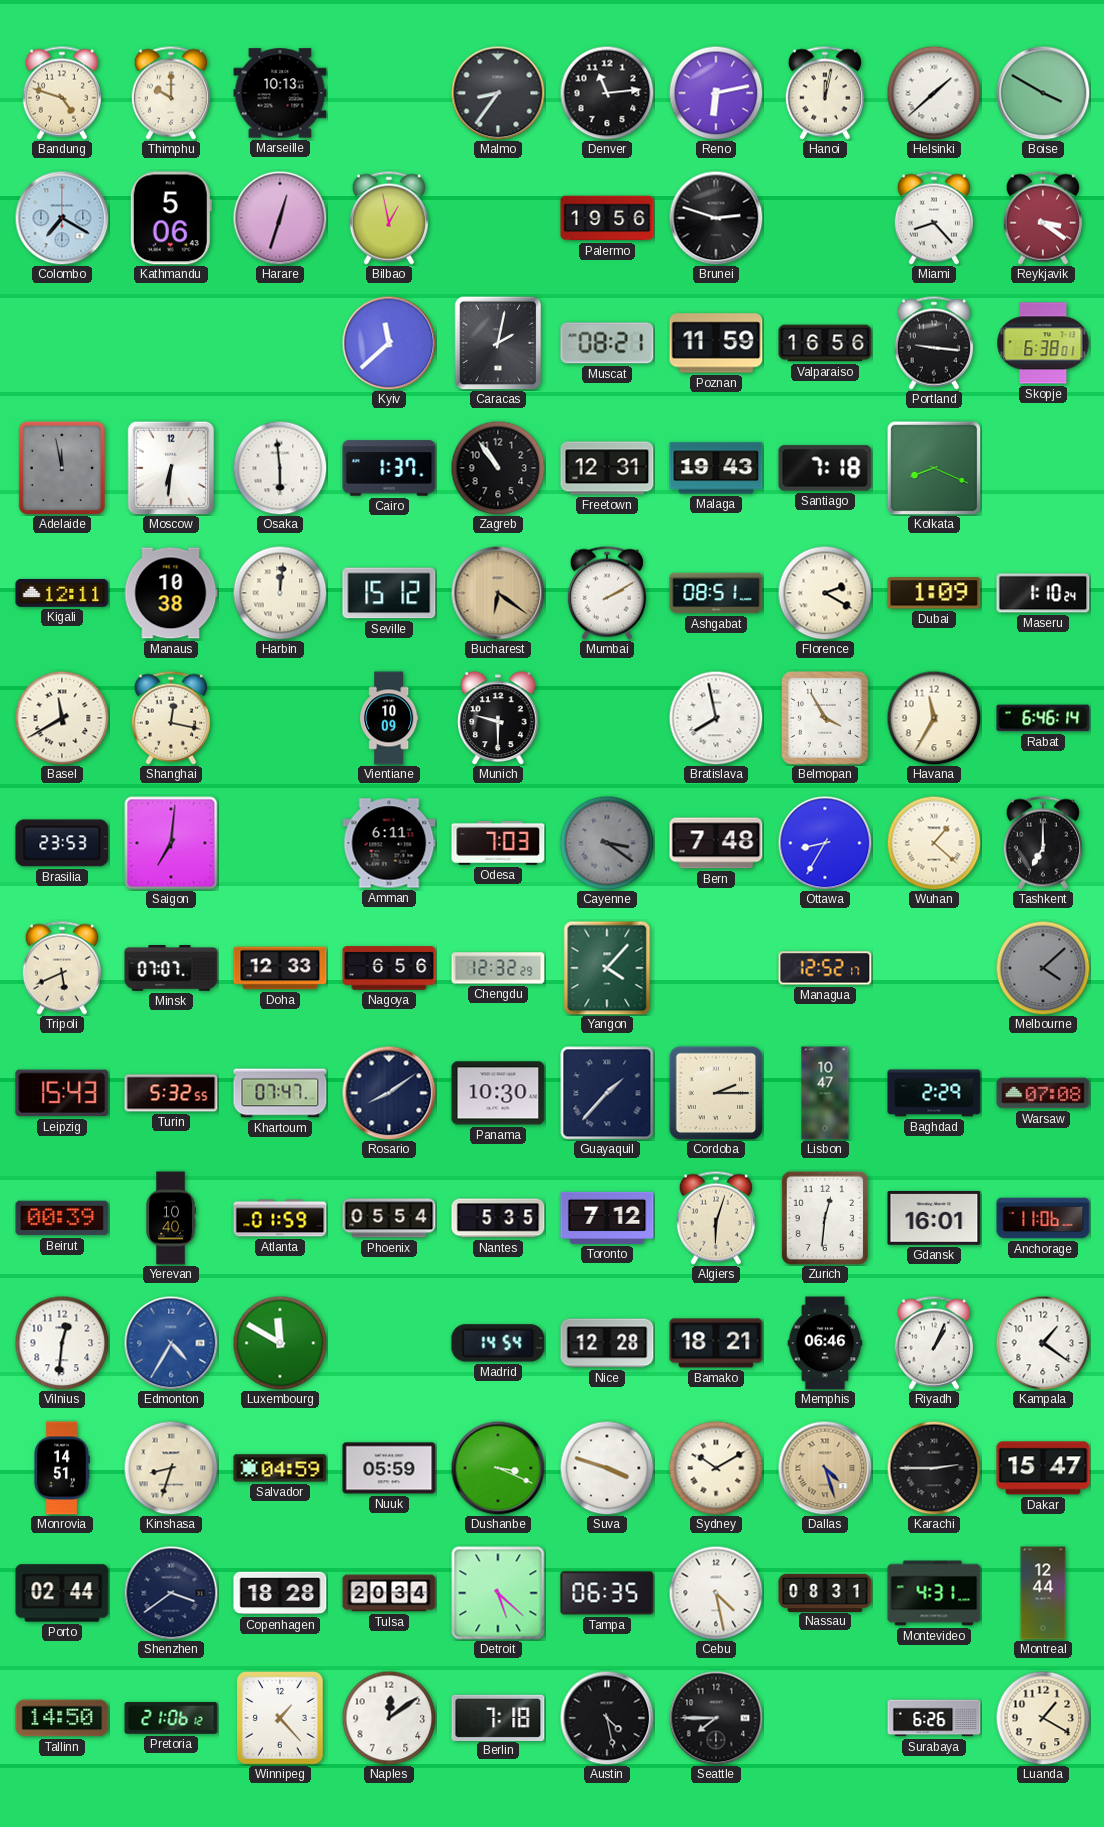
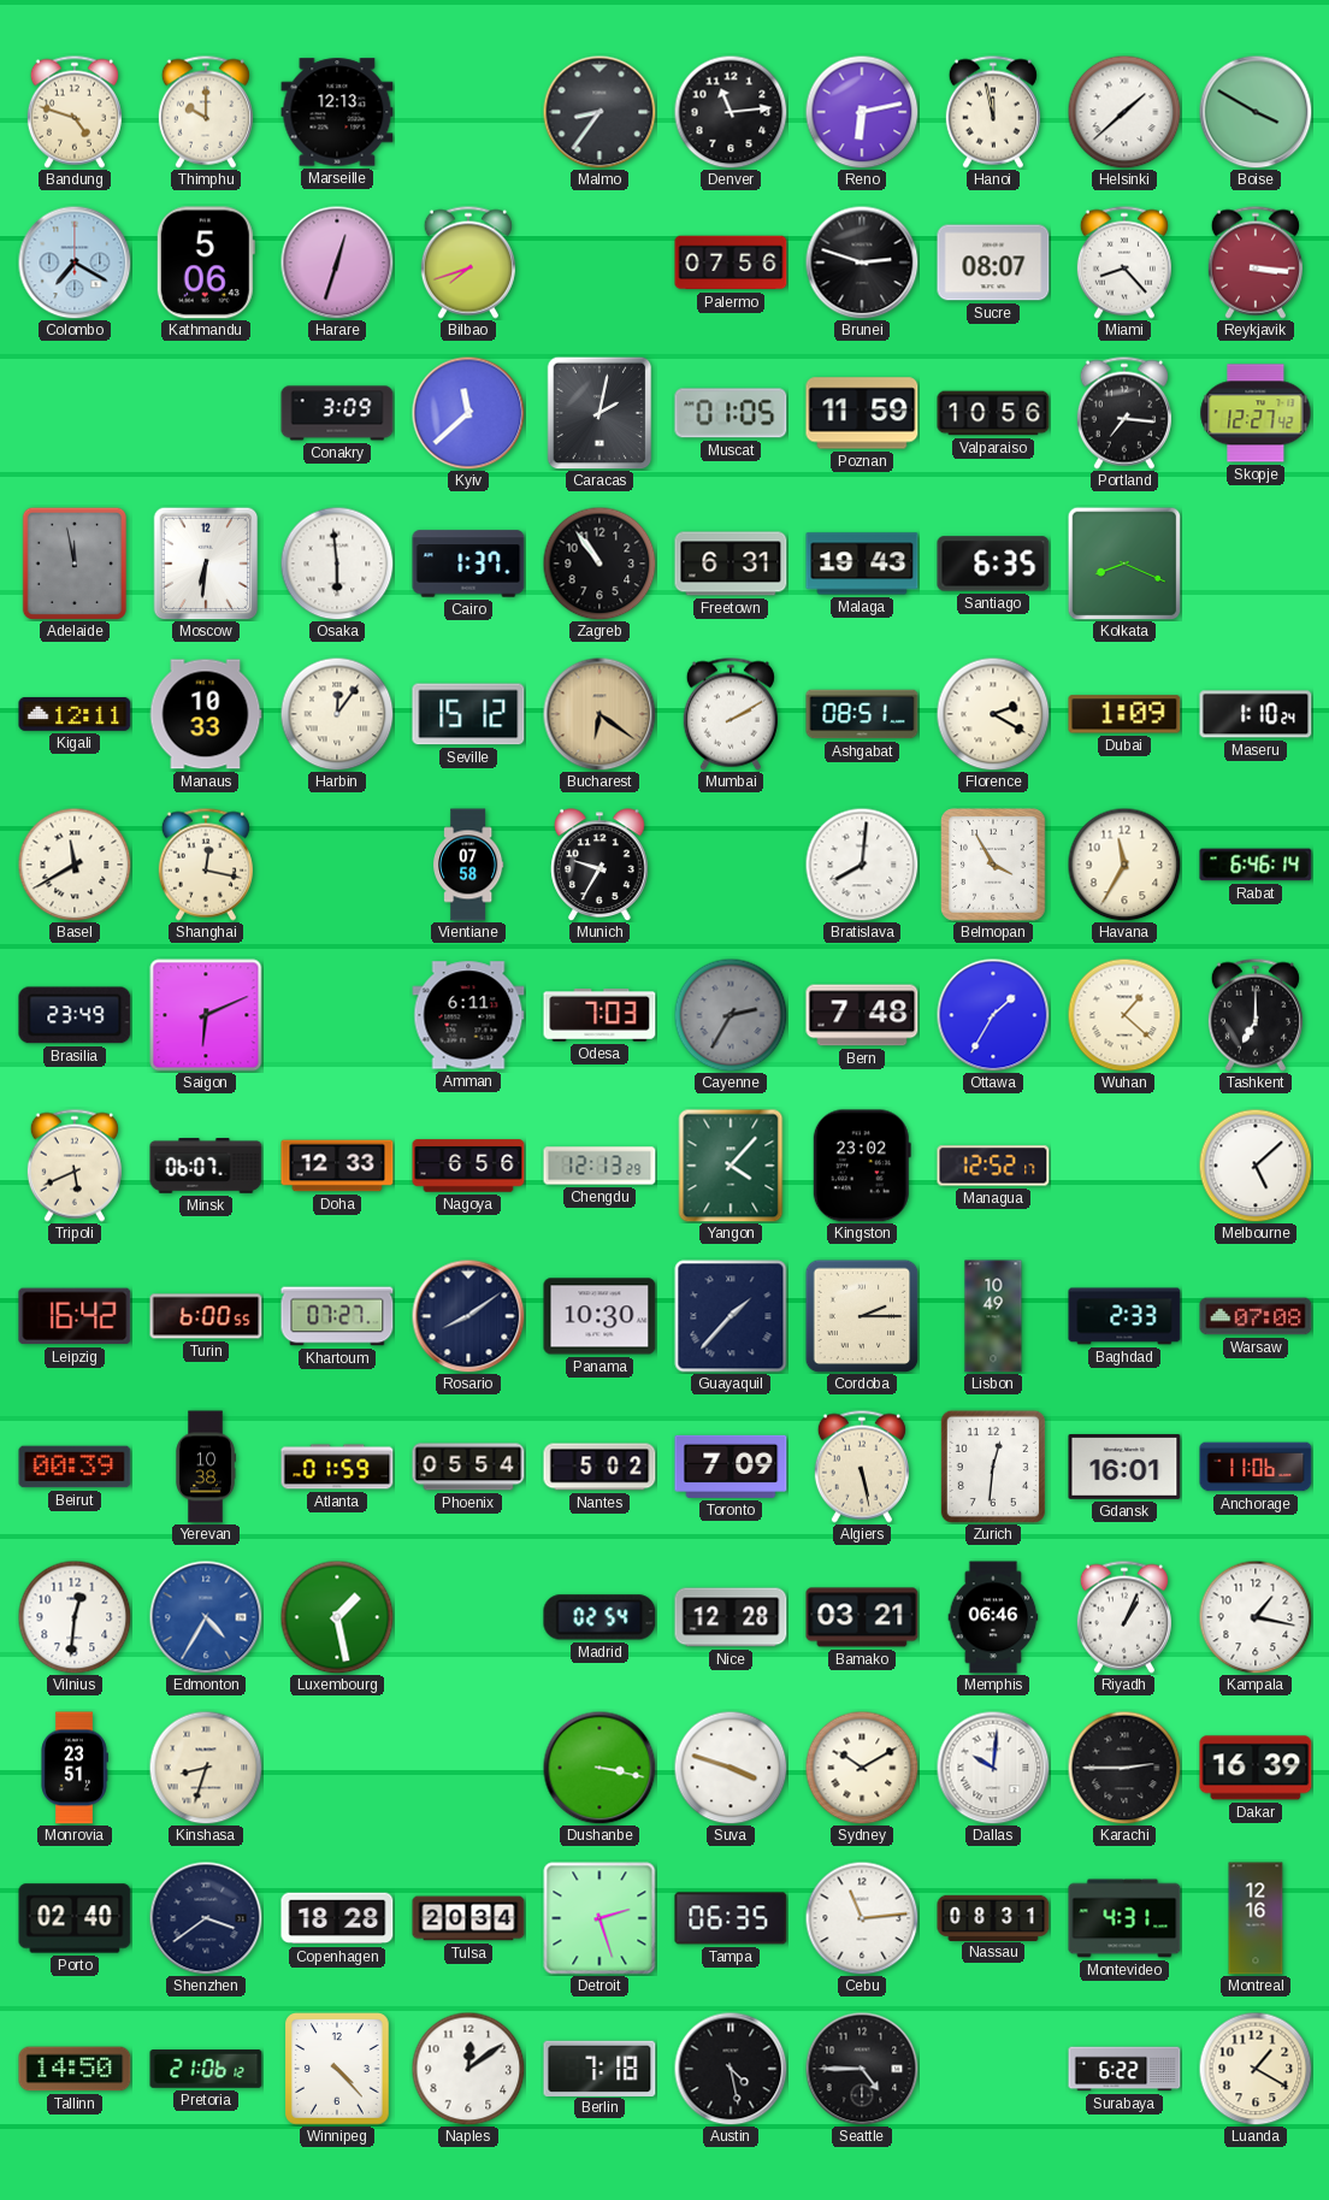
Marseille: 10:13 -> 12:13
Hanoi: 12:02 -> 11:58
Bilbao: 12:58 -> 7:42
Palermo: 19:56 -> 07:56
Sucre: none -> 08:07
Reykjavik: 3:21 -> 3:16
Conakry: none -> 3:09
Muscat: 08:21 -> 01:05
Valparaiso: 16:56 -> 10:56
Portland: 9:16 -> 7:16
Skopje: 6:38 -> 12:27
Freetown: 12:31 -> 6:31
Santiago: 7:18 -> 6:35
Manaus: 10:38 -> 10:33
Harbin: 12:01 -> 12:06
Vientiane: 10:09 -> 07:58
Munich: 9:30 -> 9:35
Bratislava: 7:58 -> 8:01
Brasilia: 23:53 -> 23:49
Saigon: 7:01 -> 6:11
Cayenne: 3:21 -> 2:35
Ottawa: 8:35 -> 1:35
Minsk: 07:07 -> 06:07
Chengdu: 12:32 -> 12:13
Kingston: none -> 23:02
Melbourne: 4:08 -> 5:08
Melbourne dial: grey -> white
Leipzig: 15:43 -> 16:42
Turin: 5:32 -> 6:00
Khartoum: 07:47 -> 07:27
Lisbon: 10:47 -> 10:49
Baghdad: 2:29 -> 2:33
Yerevan: 10:40 -> 10:38
Nantes: 5:35 -> 5:02
Toronto: 7:12 -> 7:09
Algiers: 6:03 -> 5:28
Luxembourg: 11:50 -> 1:28
Madrid: 14:54 -> 02:54
Bamako: 18:21 -> 03:21
Kampala: 1:21 -> 1:17
Monrovia: 14:51 -> 23:51
Salvador: 04:59 -> none
Nuuk: 05:59 -> none
Dushanbe: 3:19 -> 3:17
Dallas: 4:27 -> 10:01
Dallas dial: champagne -> white
Dakar: 15:47 -> 16:39
Porto: 02:44 -> 02:40
Detroit: 5:22 -> 2:27
Cebu: 4:28 -> 11:14
Montreal: 12:44 -> 12:16
Winnipeg: 1:23 -> 4:23
Seattle: 7:45 -> 4:45
Surabaya: 6:26 -> 6:22
